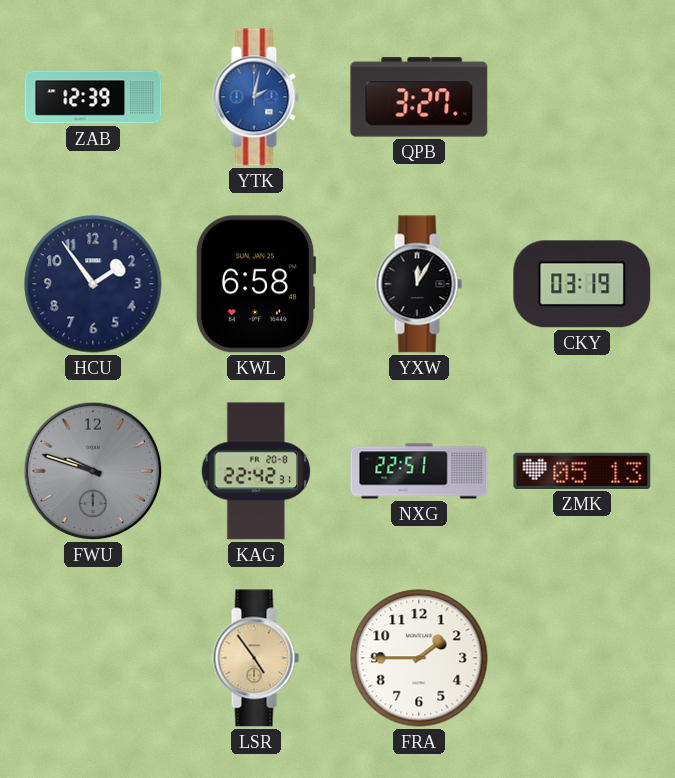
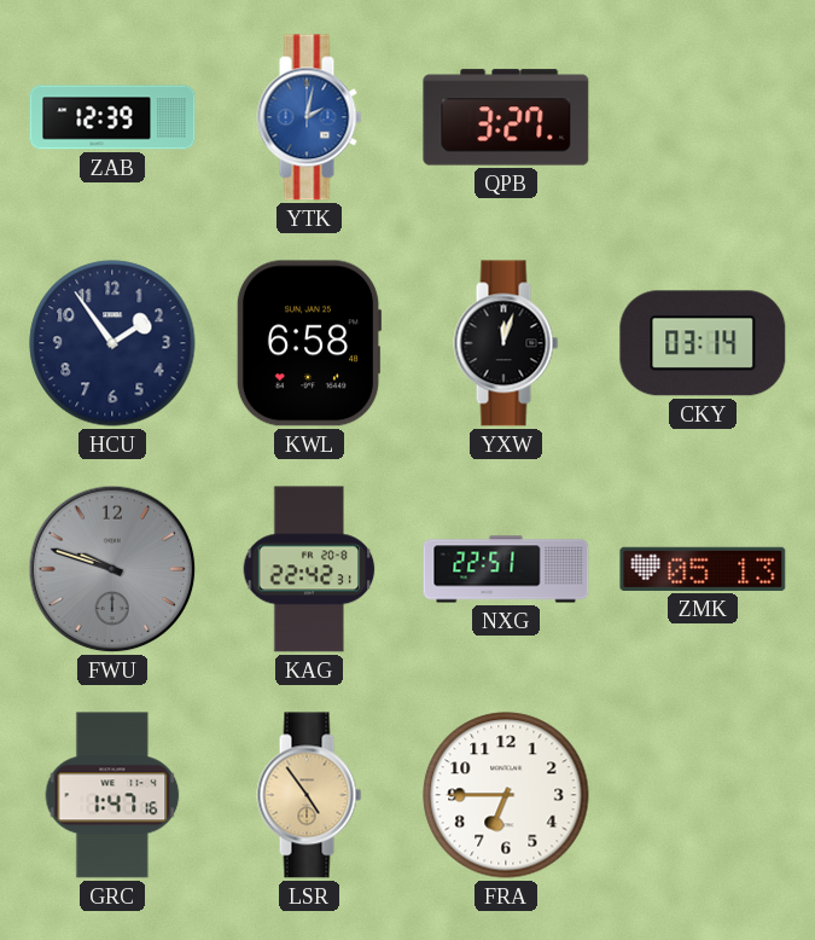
YXW: 12:05 -> 12:03
CKY: 03:19 -> 03:14
GRC: none -> 1:47
FRA: 1:45 -> 6:45
